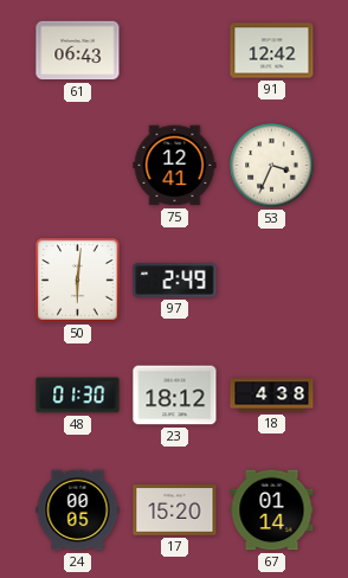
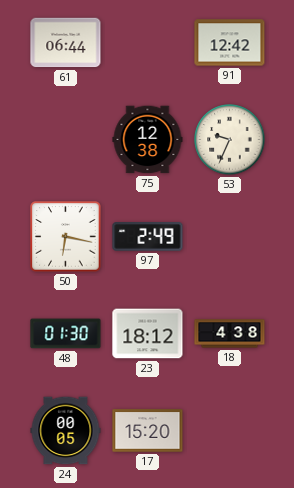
61: 06:43 -> 06:44
75: 12:41 -> 12:38
53: 3:34 -> 9:34
50: 6:01 -> 6:17
67: 01:14 -> none
